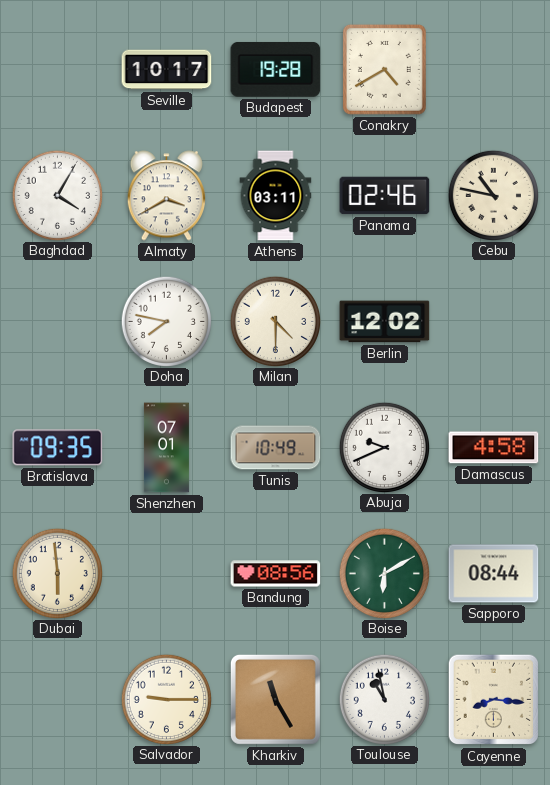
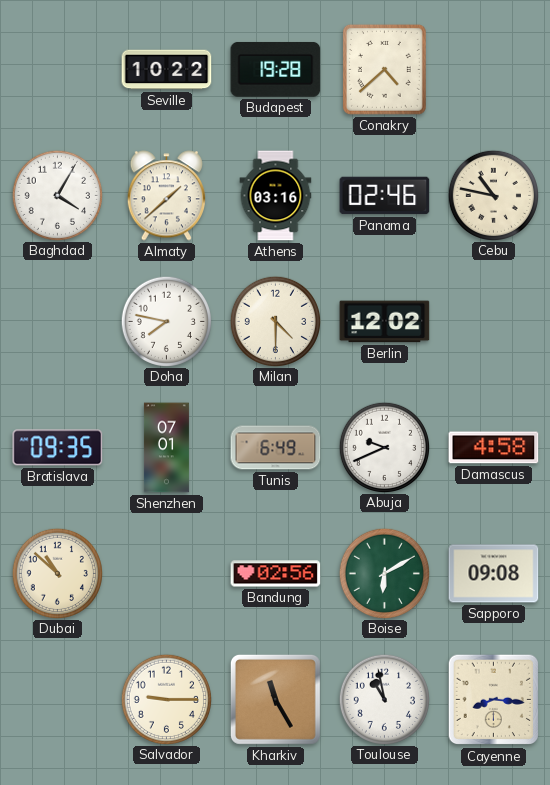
Seville: 10:17 -> 10:22
Conakry: 4:40 -> 4:38
Almaty: 3:40 -> 1:38
Athens: 03:11 -> 03:16
Tunis: 10:49 -> 6:49
Dubai: 5:59 -> 10:52
Bandung: 08:56 -> 02:56
Sapporo: 08:44 -> 09:08
